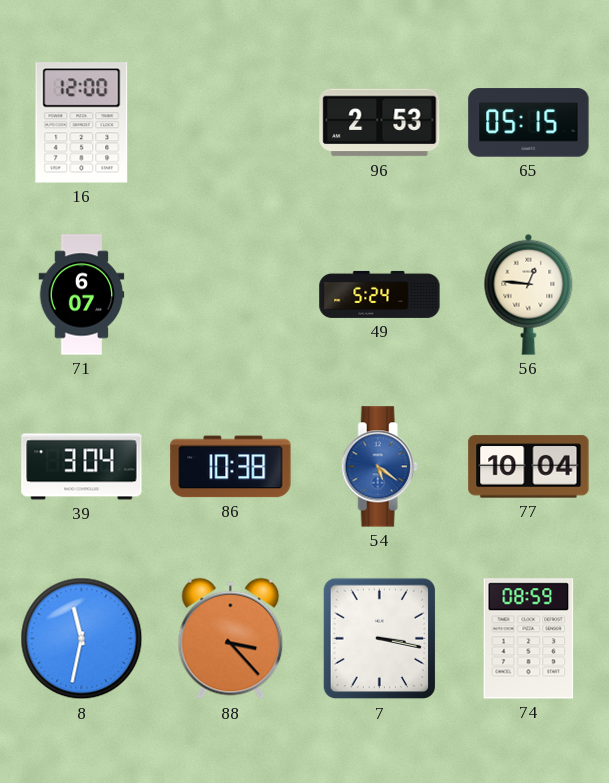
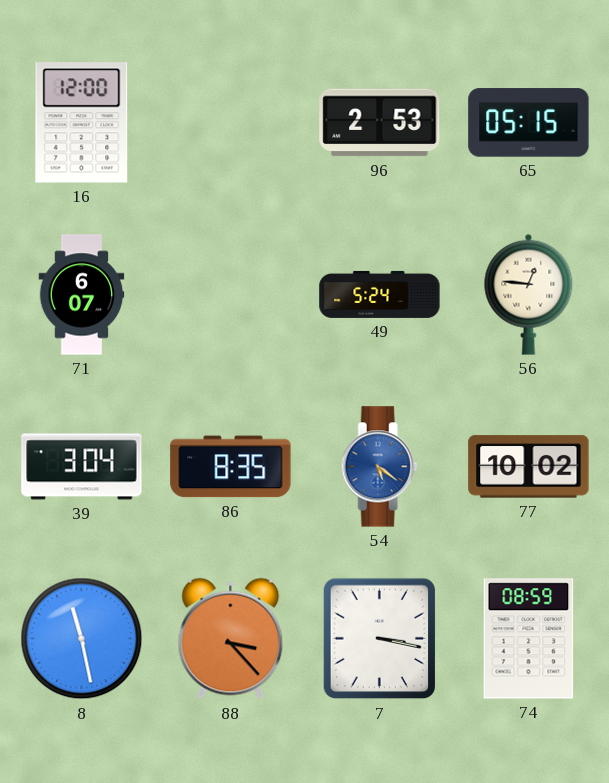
86: 10:38 -> 8:35
77: 10:04 -> 10:02
8: 11:32 -> 11:28
